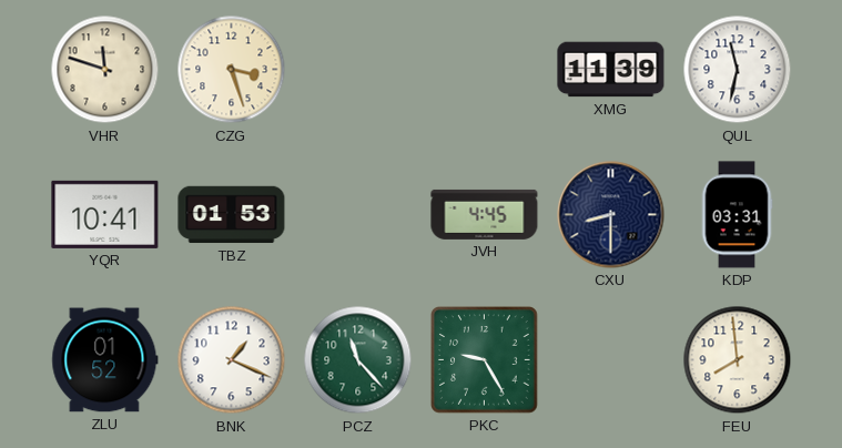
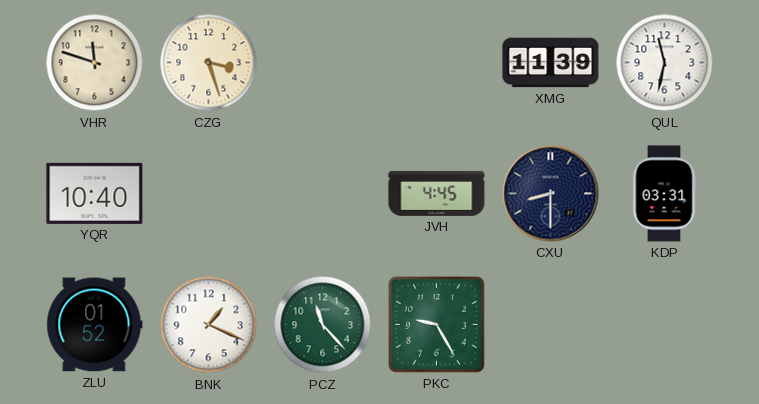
YQR: 10:41 -> 10:40
TBZ: 01:53 -> none
FEU: 7:59 -> none
